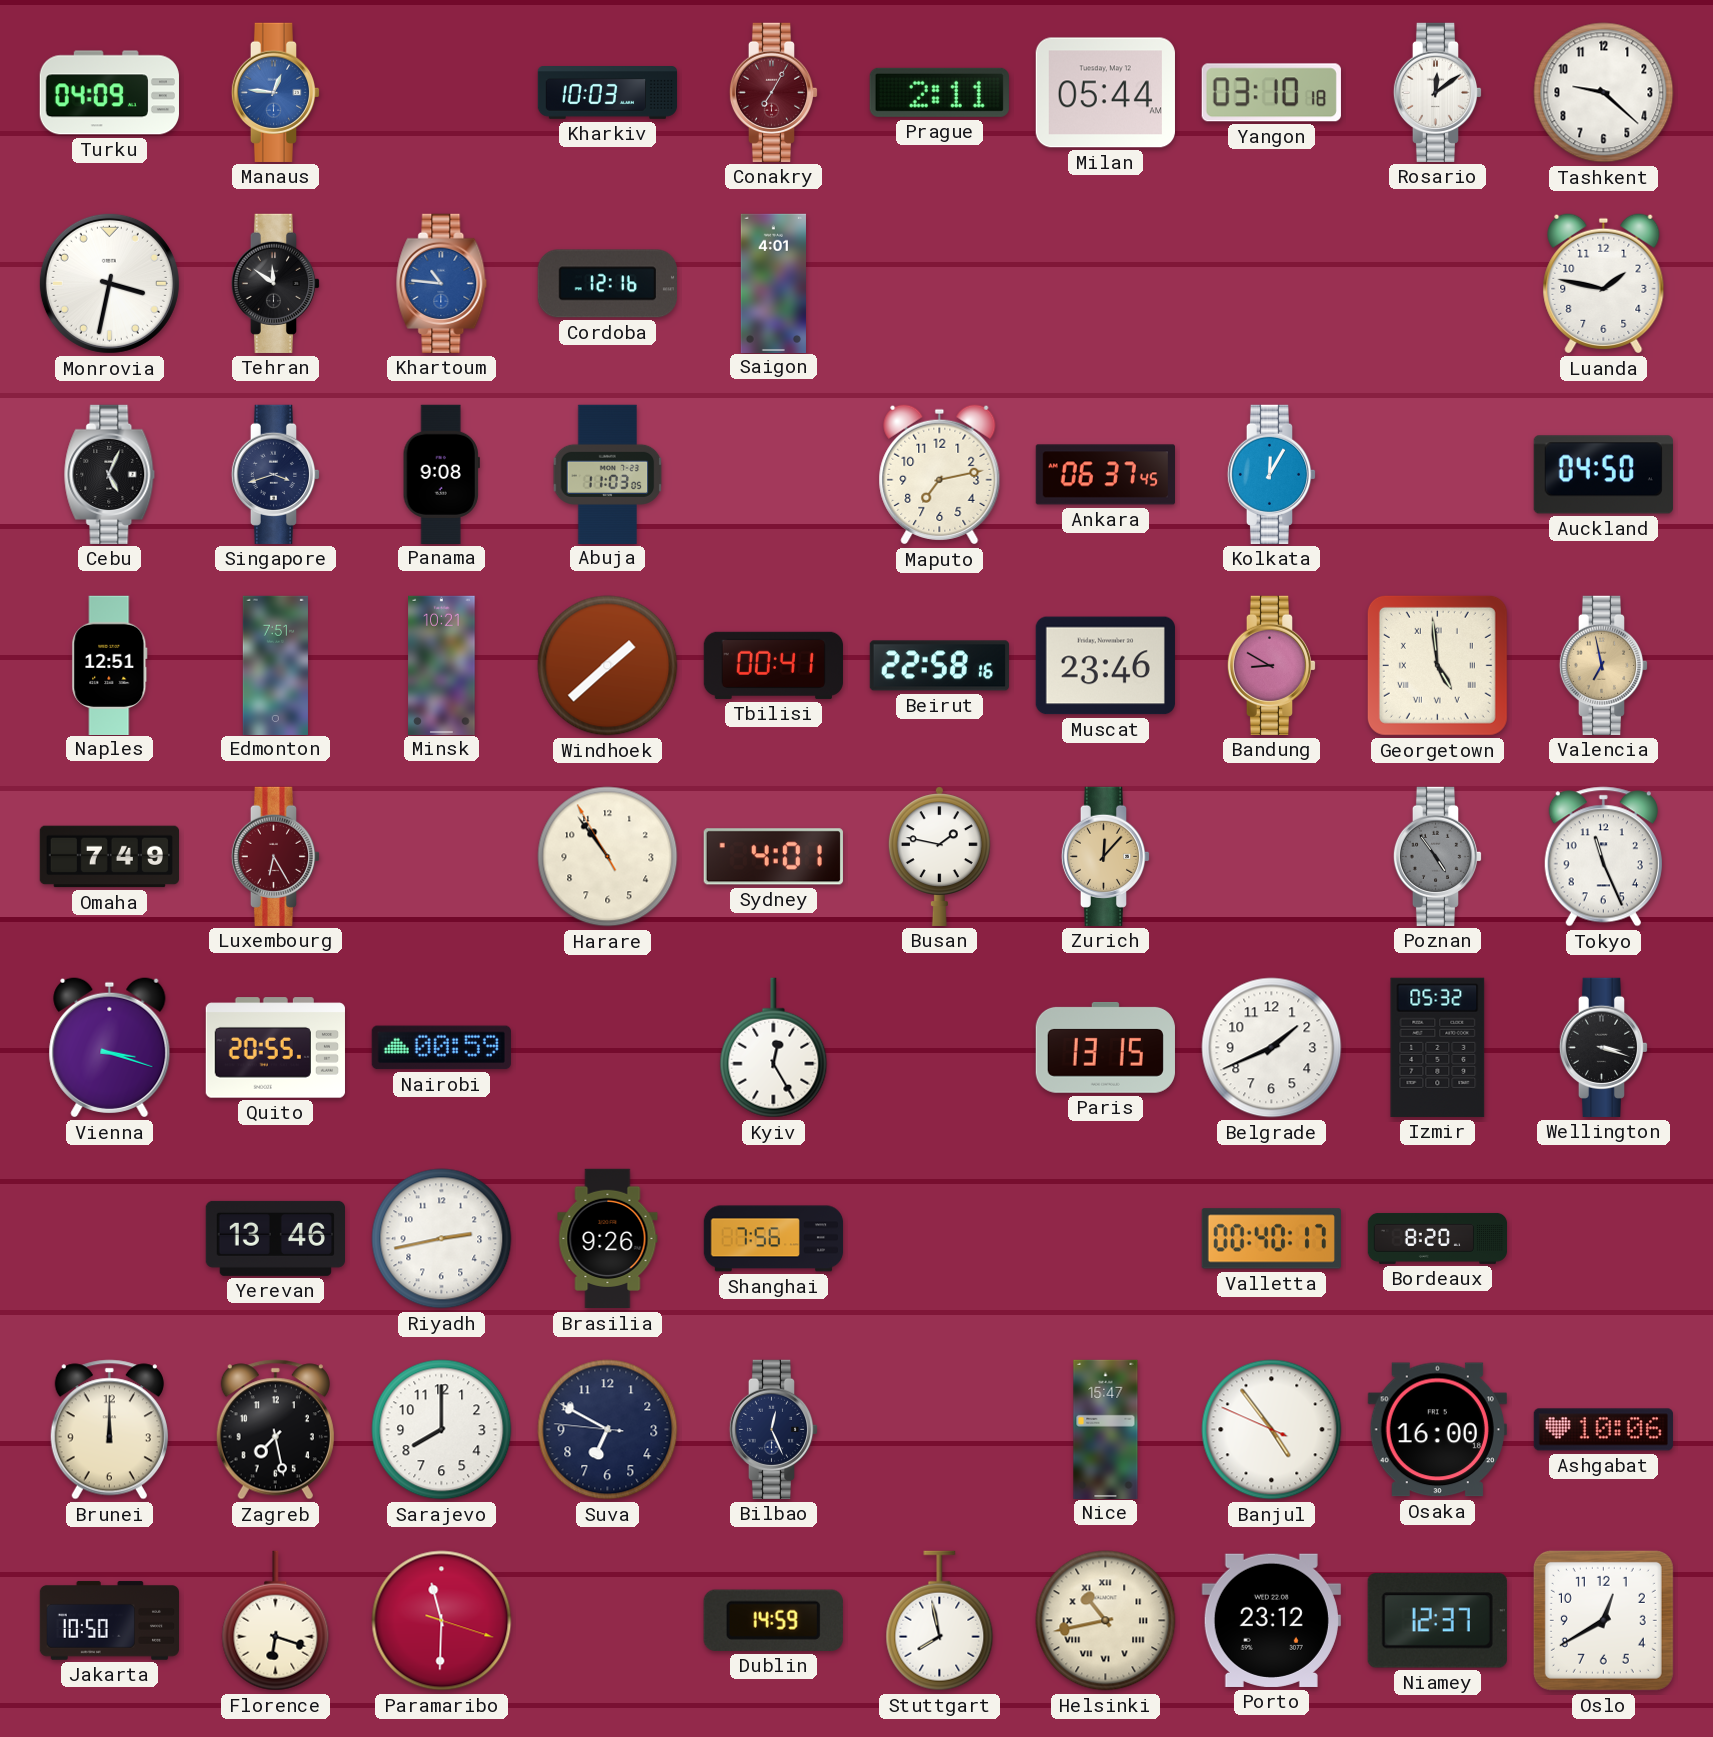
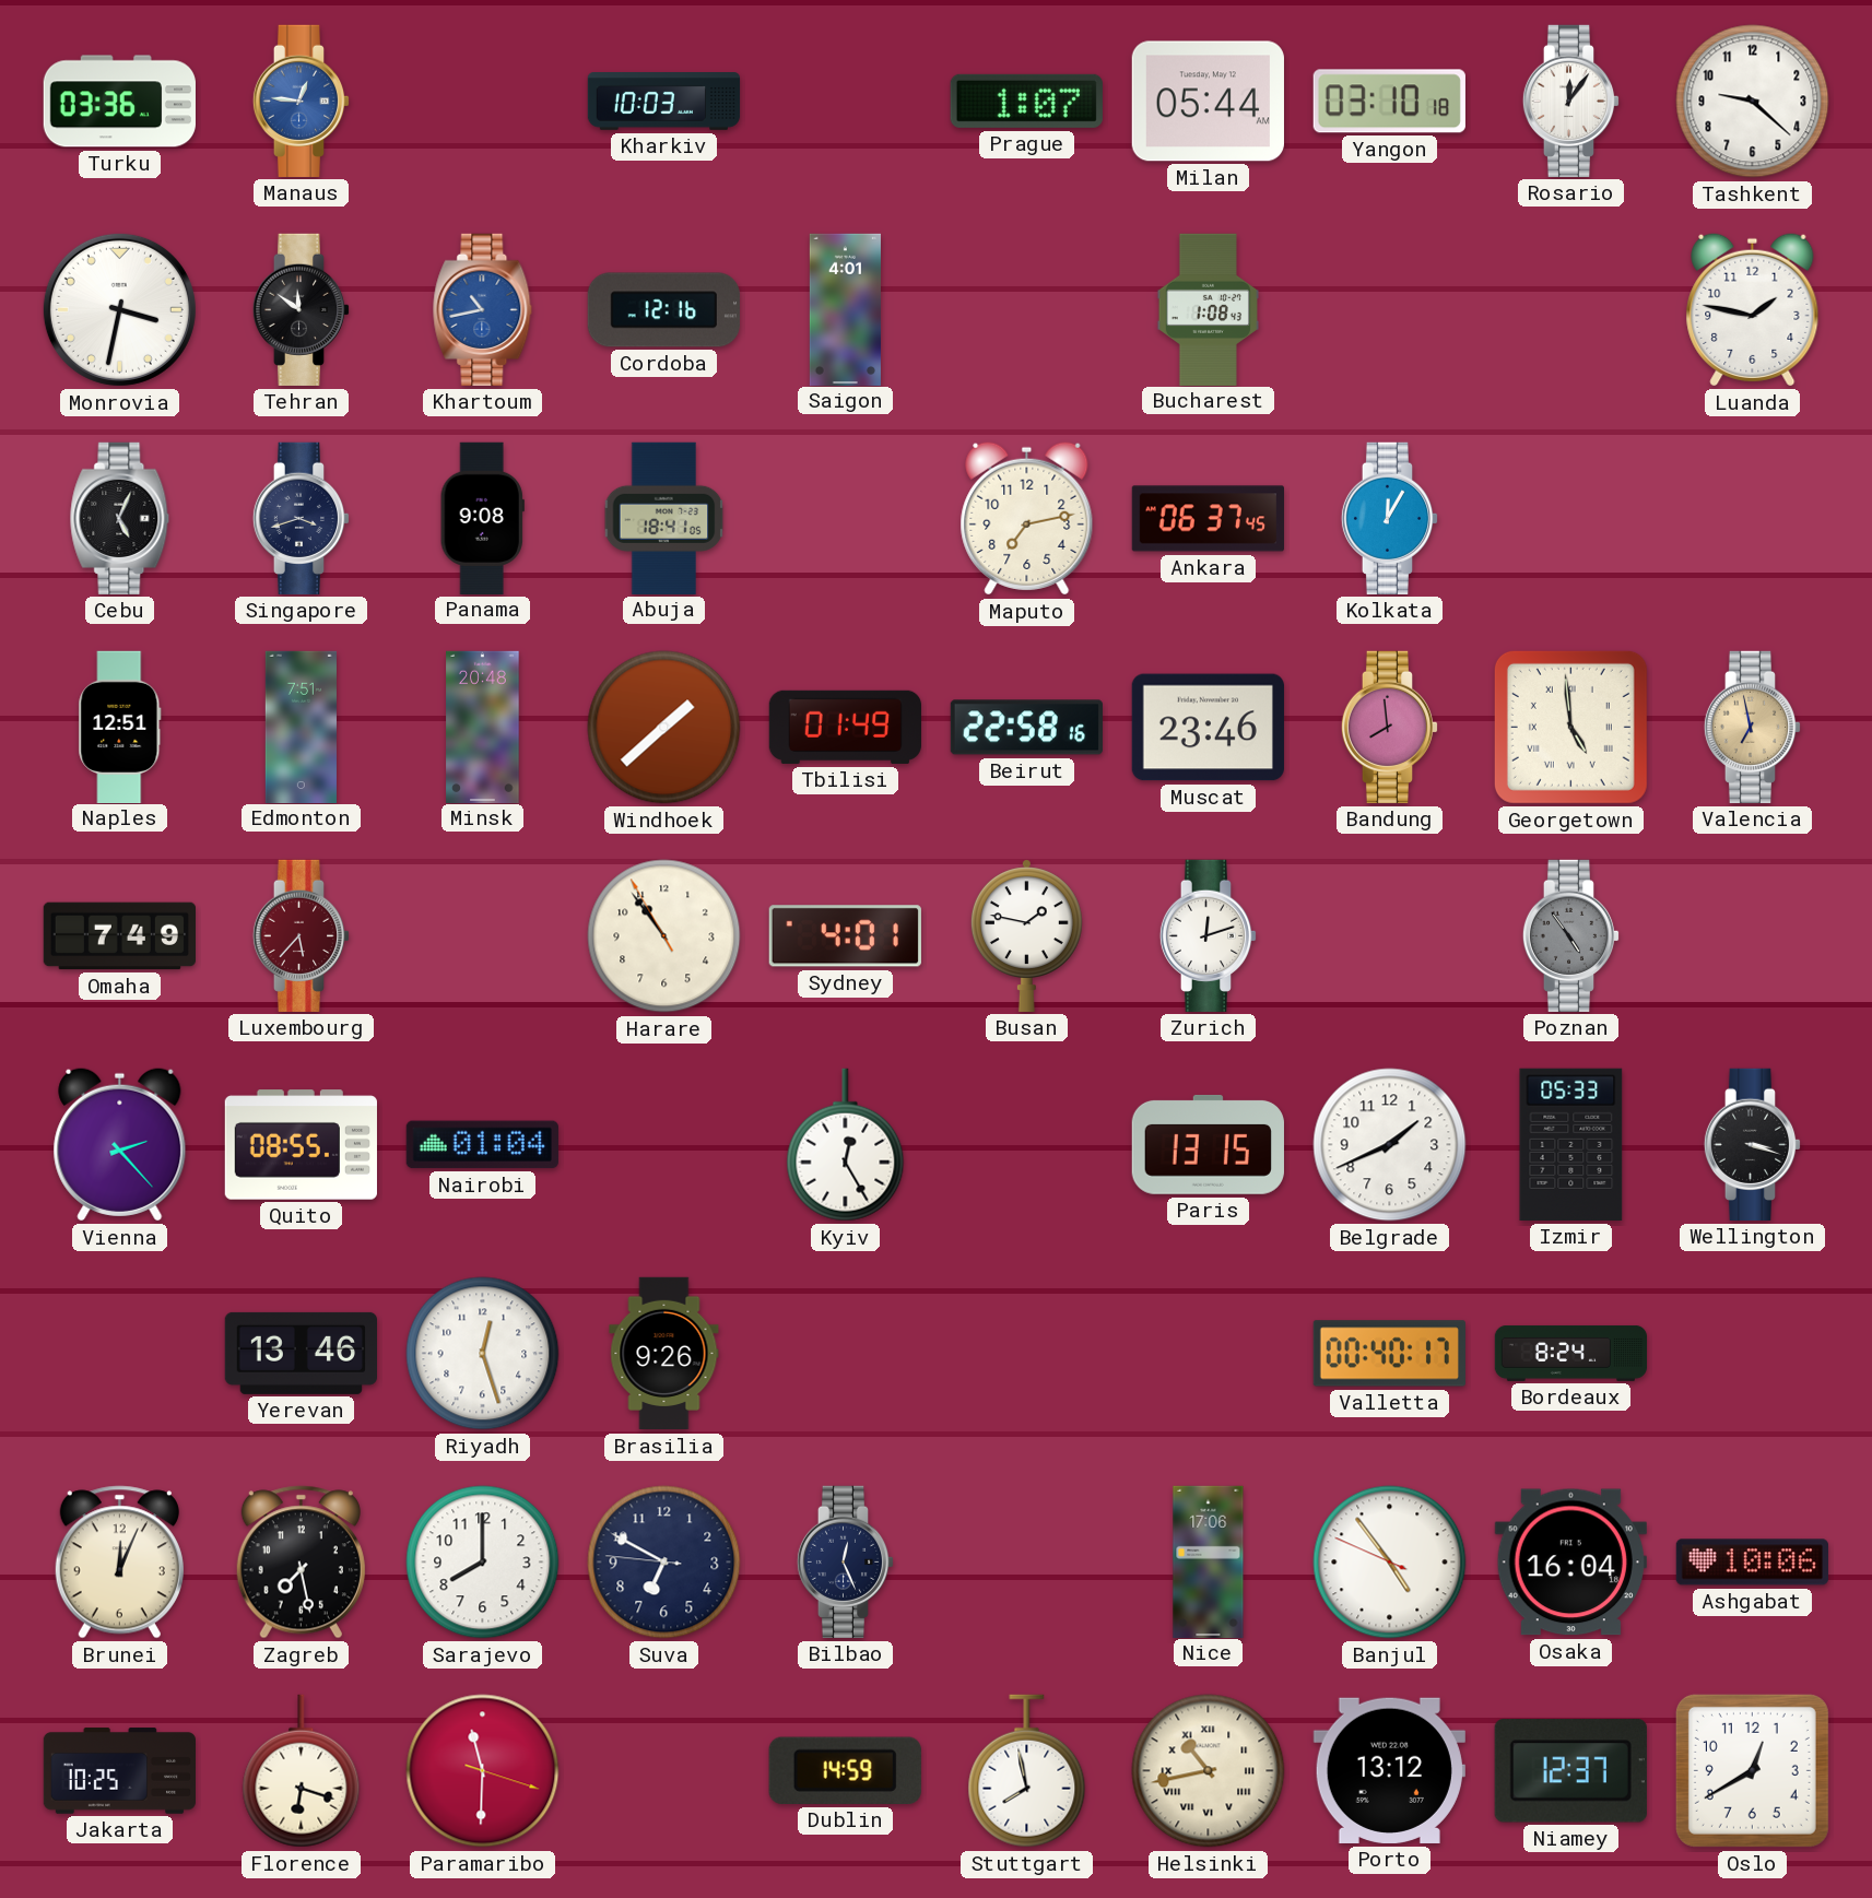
Turku: 04:09 -> 03:36
Conakry: 7:05 -> none
Prague: 2:11 -> 1:07
Rosario: 12:09 -> 12:06
Khartoum: 10:46 -> 10:43
Bucharest: none -> 1:08
Abuja: 11:03 -> 18:41
Auckland: 04:50 -> none
Minsk: 10:21 -> 20:48
Tbilisi: 00:41 -> 01:49
Bandung: 8:50 -> 7:59
Luxembourg: 6:25 -> 5:37
Zurich: 12:07 -> 12:12
Zurich dial: champagne -> white
Tokyo: 11:26 -> none
Vienna: 3:18 -> 2:23
Quito: 20:55 -> 08:55
Nairobi: 00:59 -> 01:04
Izmir: 05:32 -> 05:33
Riyadh: 2:43 -> 12:27
Shanghai: 7:56 -> none
Bordeaux: 8:20 -> 8:24
Brunei: 12:00 -> 12:04
Nice: 15:47 -> 17:06
Osaka: 16:00 -> 16:04
Jakarta: 10:50 -> 10:25
Porto: 23:12 -> 13:12
